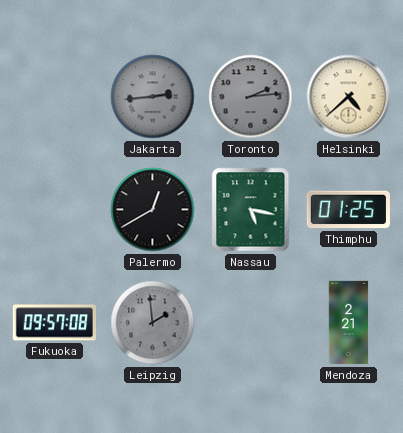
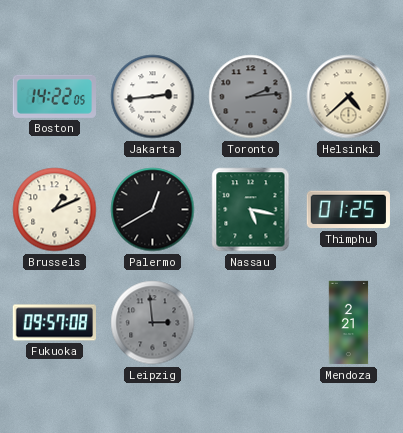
Boston: none -> 14:22
Jakarta dial: grey -> white
Brussels: none -> 1:11
Leipzig: 1:59 -> 2:59
